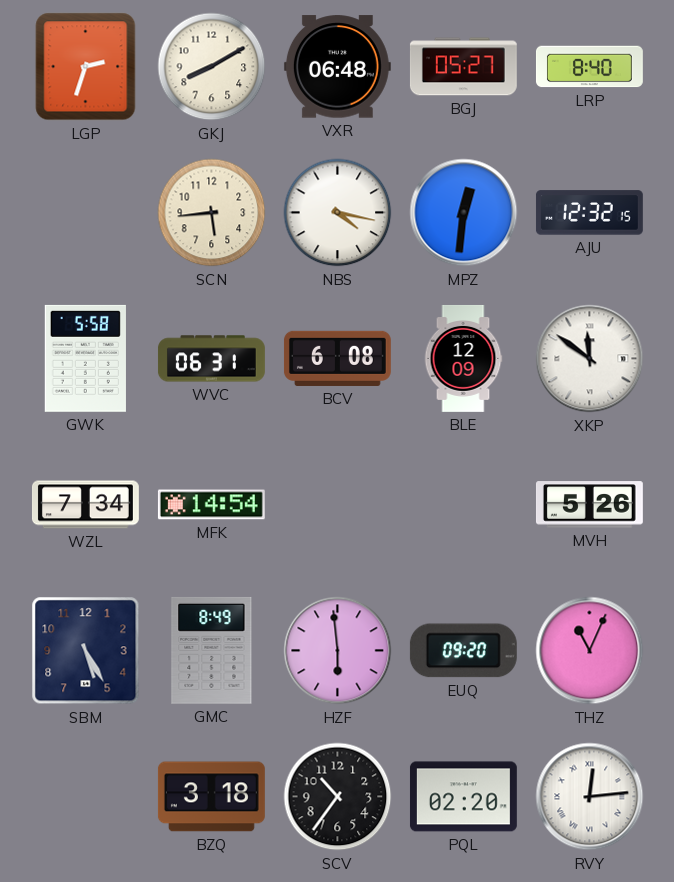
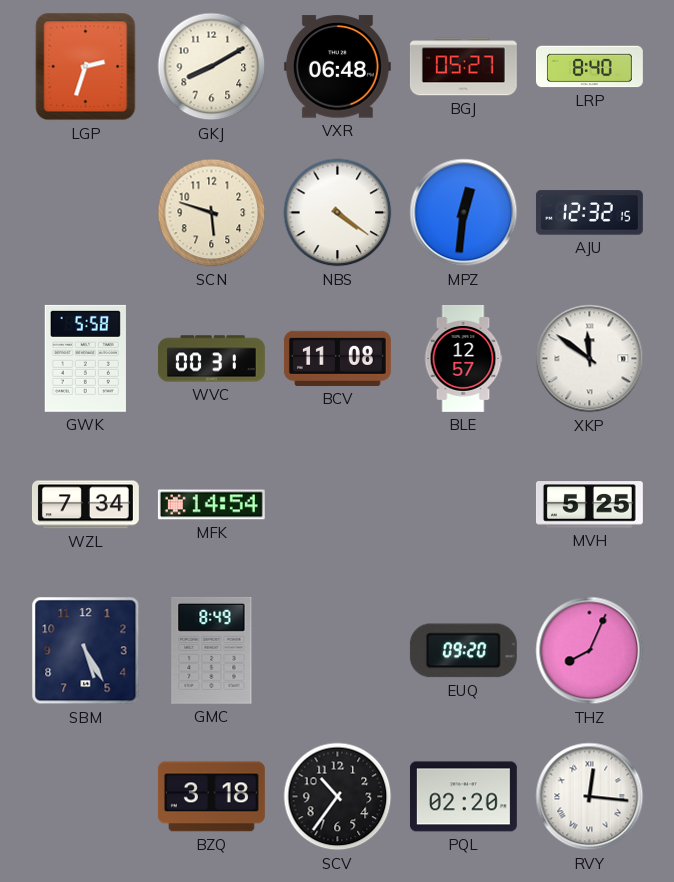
SCN: 5:44 -> 5:48
NBS: 4:17 -> 4:21
WVC: 06:31 -> 00:31
BCV: 6:08 -> 11:08
BLE: 12:09 -> 12:57
MVH: 5:26 -> 5:25
HZF: 5:59 -> none
THZ: 11:04 -> 8:04
RVY: 12:14 -> 12:16
